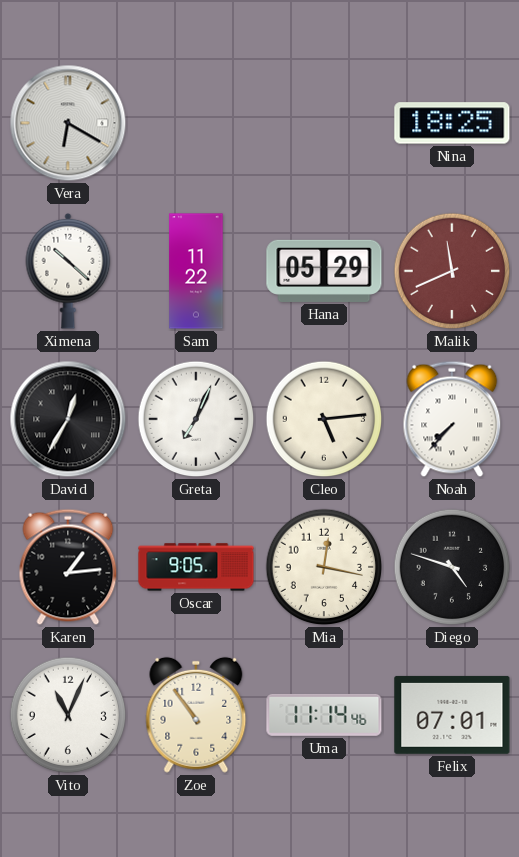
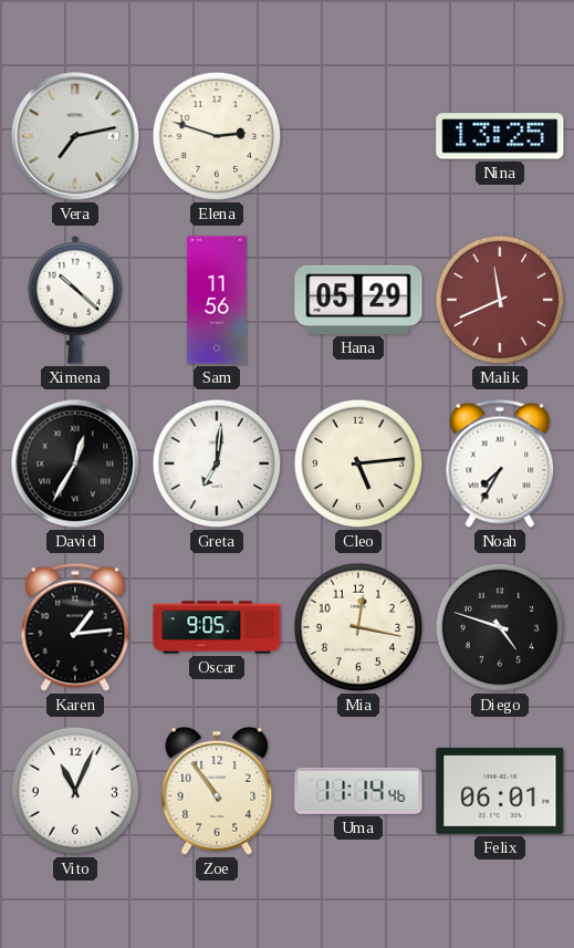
Vera: 6:20 -> 7:13
Elena: none -> 2:48
Nina: 18:25 -> 13:25
Sam: 11:22 -> 11:56
Greta: 7:04 -> 7:01
Noah: 7:37 -> 7:35
Felix: 07:01 -> 06:01
